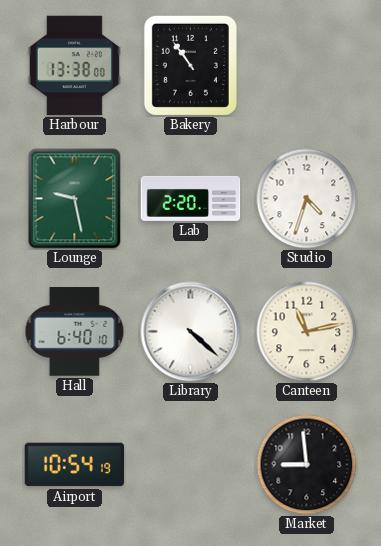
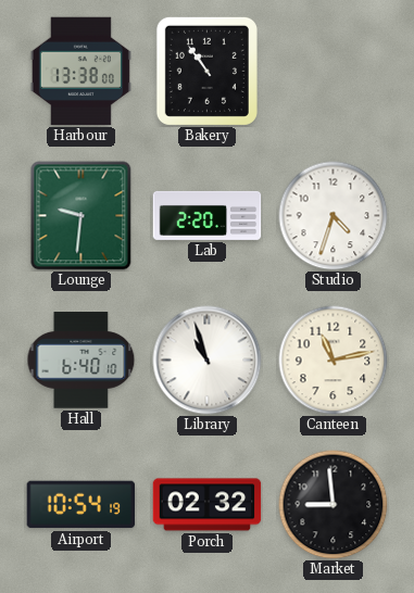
Lounge: 9:28 -> 9:31
Library: 4:22 -> 10:57
Porch: none -> 02:32
